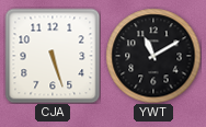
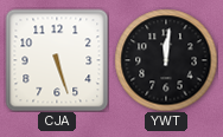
YWT: 11:10 -> 12:01
